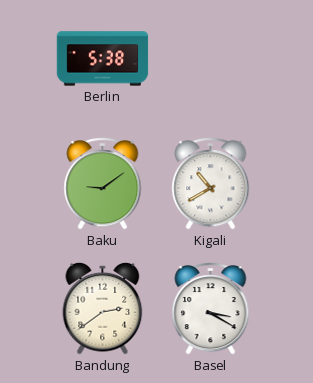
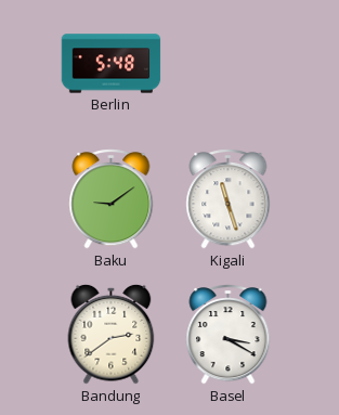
Berlin: 5:38 -> 5:48
Kigali: 10:40 -> 11:27
